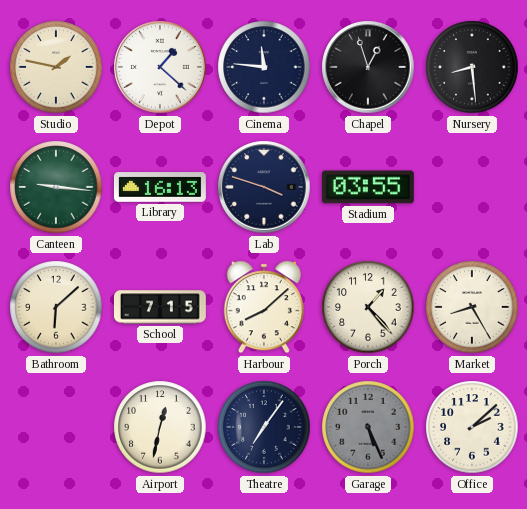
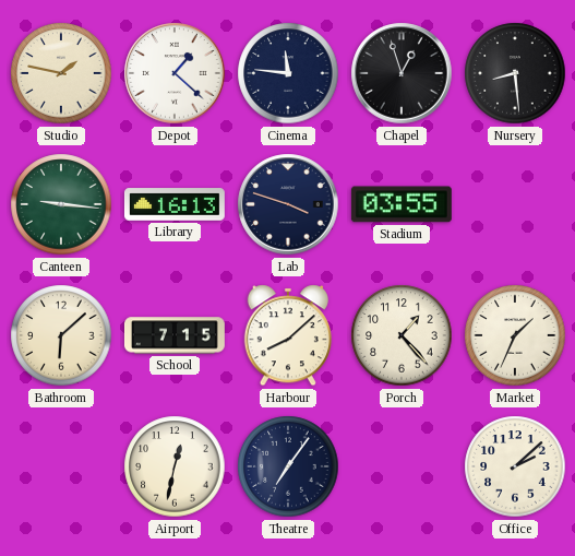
Market: 8:25 -> 1:34
Garage: 5:26 -> none
